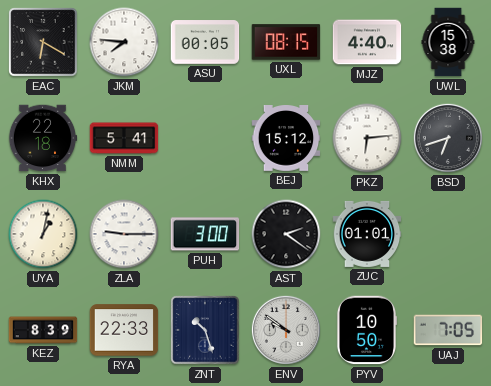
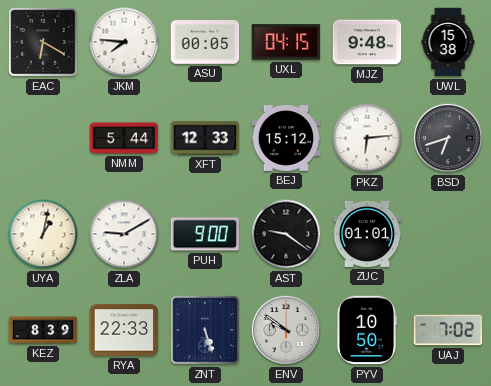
UXL: 08:15 -> 04:15
MJZ: 4:40 -> 9:48
KHX: 22:18 -> none
NMM: 5:41 -> 5:44
XFT: none -> 12:33
ZLA: 9:15 -> 9:10
PUH: 3:00 -> 9:00
AST: 2:21 -> 9:21
ZNT: 10:27 -> 5:27
UAJ: 7:05 -> 7:02
